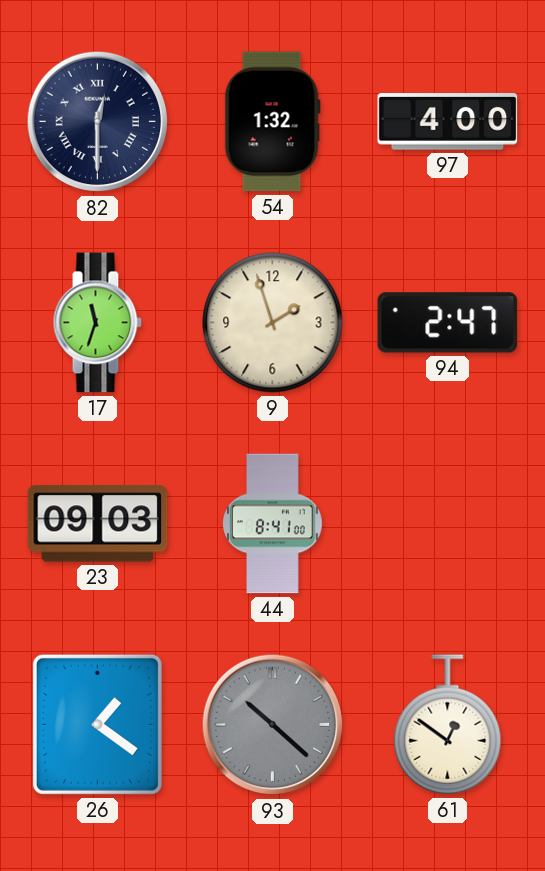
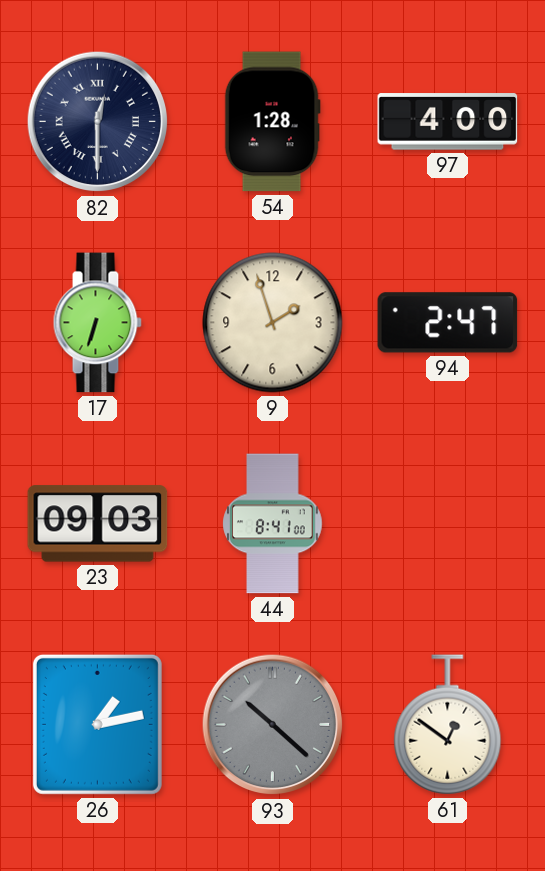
54: 1:32 -> 1:28
17: 11:33 -> 6:33
26: 1:21 -> 1:13
